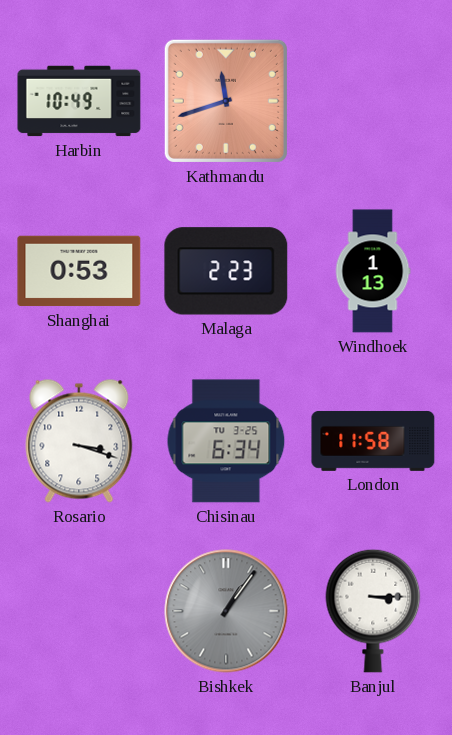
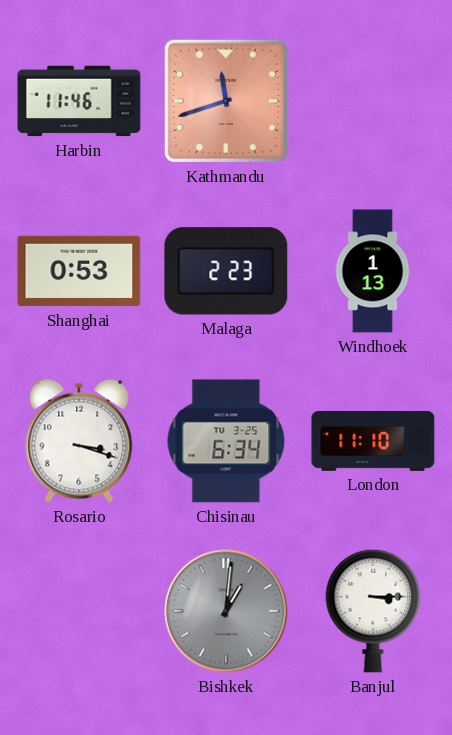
Harbin: 10:49 -> 11:46
London: 11:58 -> 11:10
Bishkek: 1:06 -> 1:01
